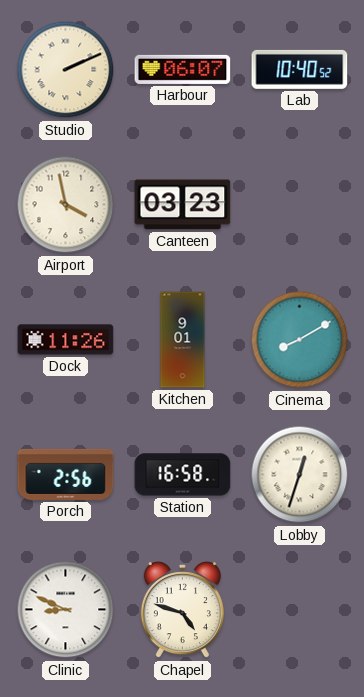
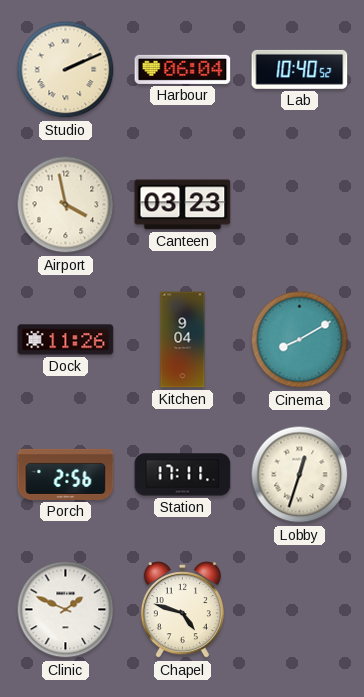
Harbour: 06:07 -> 06:04
Kitchen: 9:01 -> 9:04
Station: 16:58 -> 17:11
Clinic: 8:49 -> 1:49
